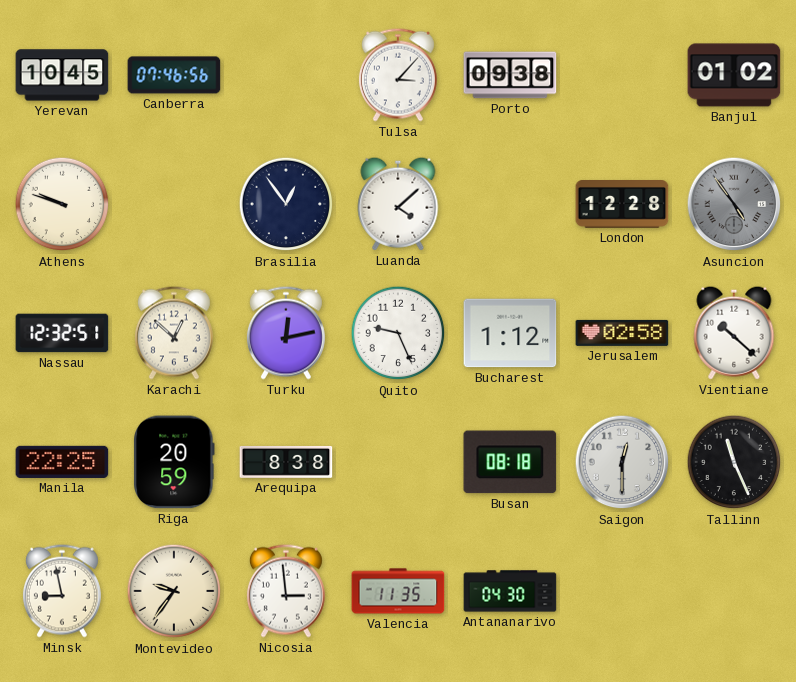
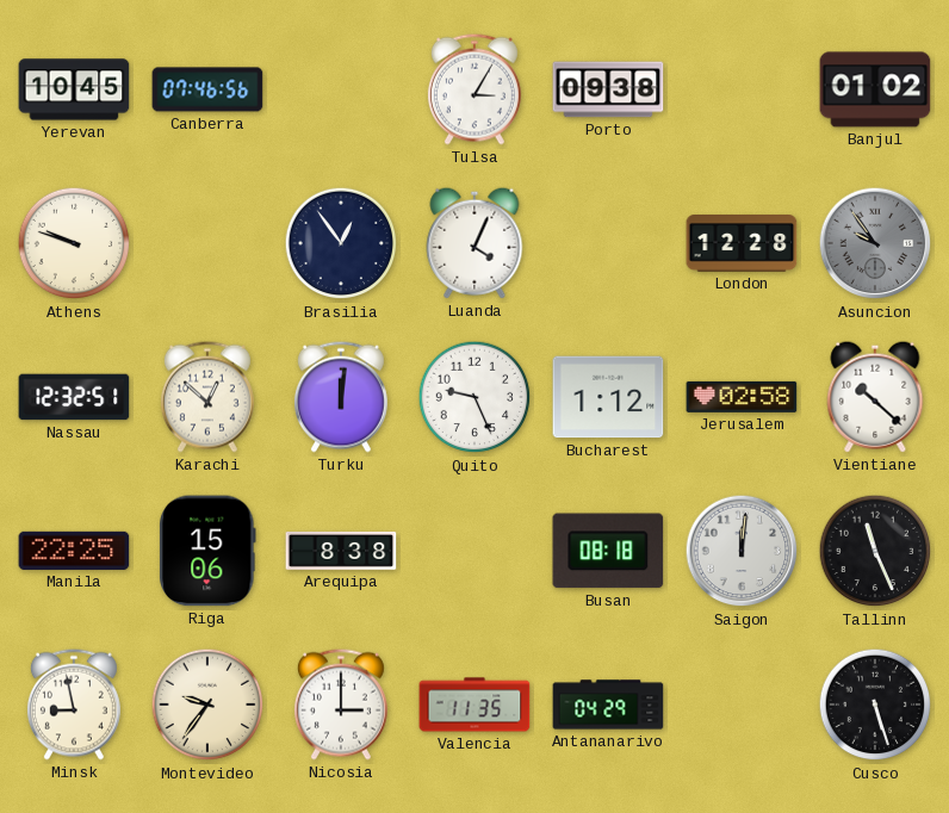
Tulsa: 3:07 -> 3:05
Luanda: 4:08 -> 4:04
Asuncion: 4:54 -> 9:54
Turku: 12:13 -> 12:01
Riga: 20:59 -> 15:06
Saigon: 12:30 -> 12:01
Nicosia: 2:59 -> 3:00
Antananarivo: 04:30 -> 04:29
Cusco: none -> 5:27
